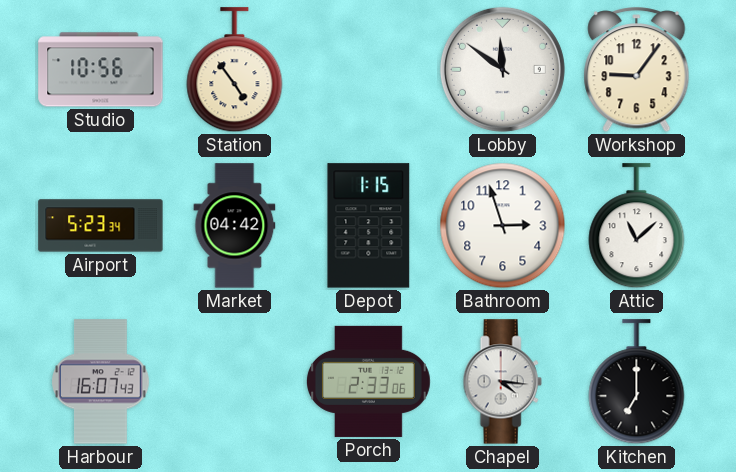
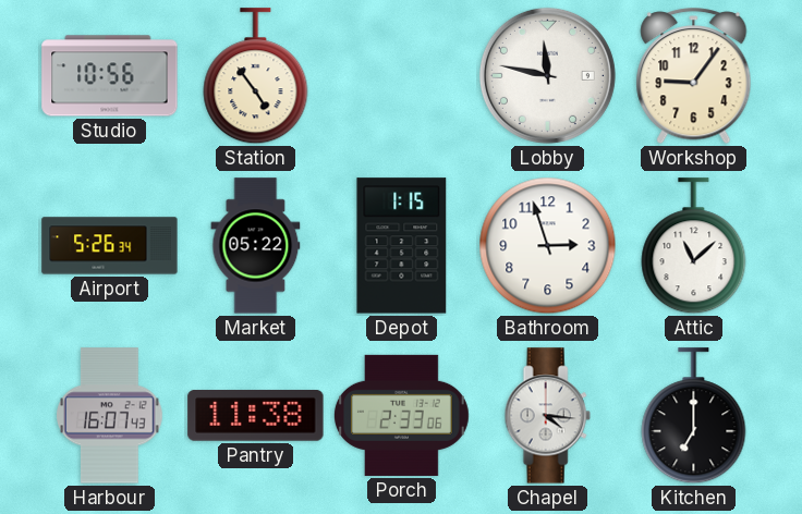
Lobby: 11:51 -> 11:47
Airport: 5:23 -> 5:26
Market: 04:42 -> 05:22
Pantry: none -> 11:38
